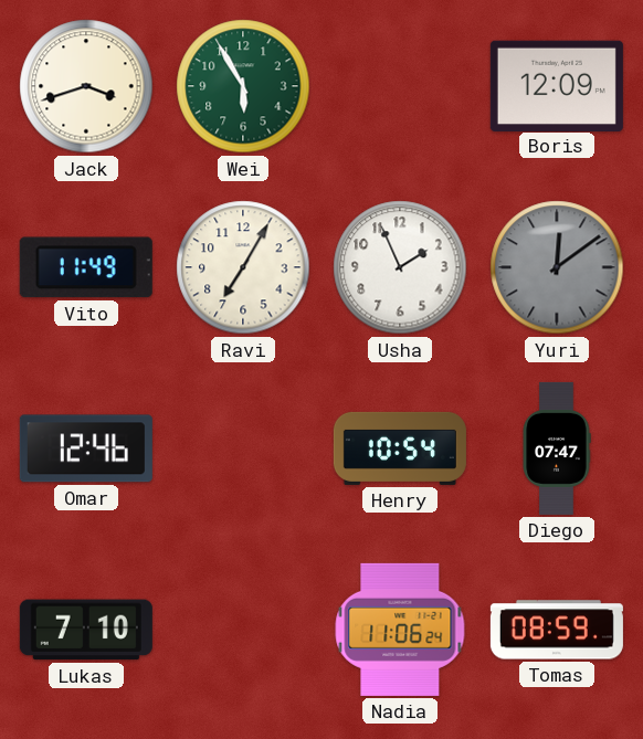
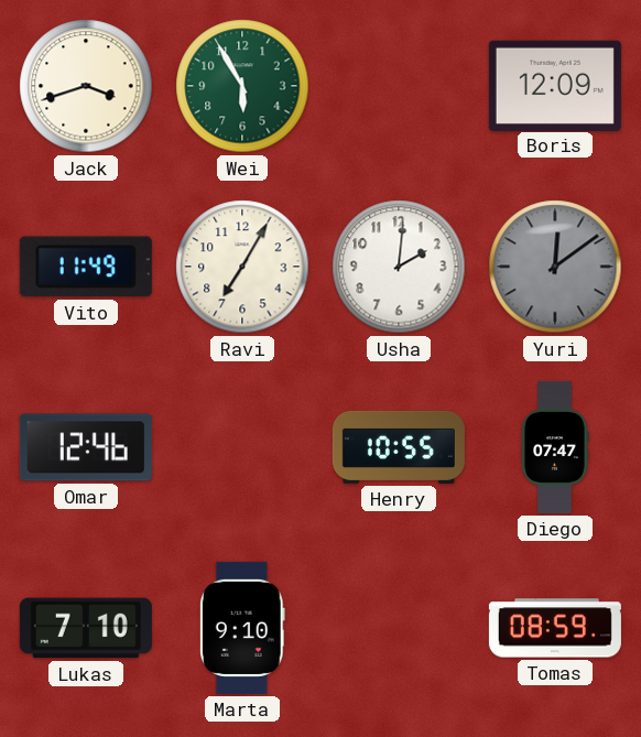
Usha: 1:56 -> 2:01
Henry: 10:54 -> 10:55
Marta: none -> 9:10
Nadia: 11:06 -> none
